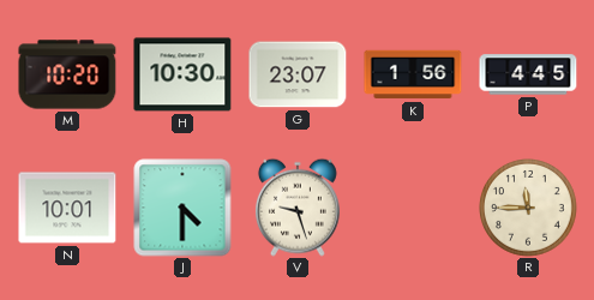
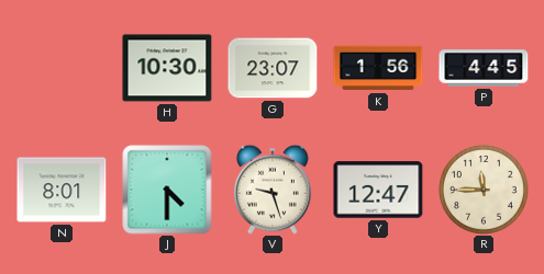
M: 10:20 -> none
N: 10:01 -> 8:01
Y: none -> 12:47
